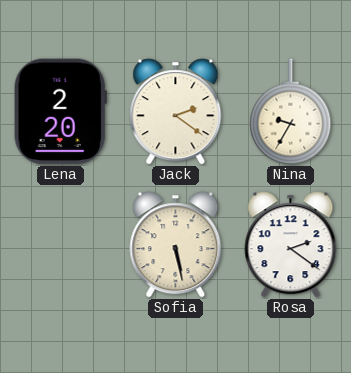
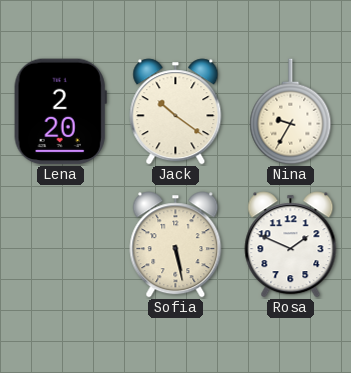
Jack: 2:21 -> 10:21
Rosa: 2:21 -> 1:49
